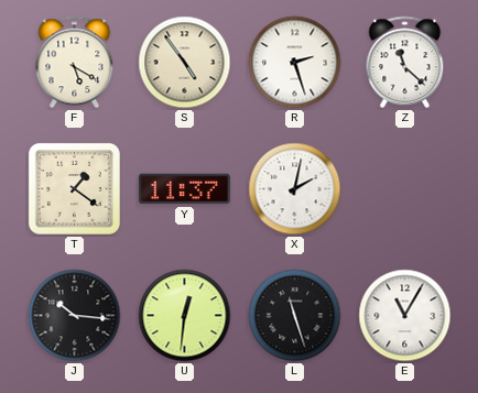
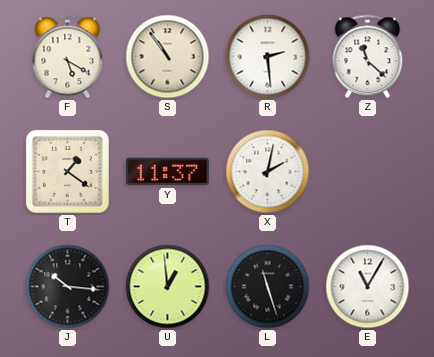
S: 4:54 -> 10:54
R: 2:27 -> 2:29
U: 12:31 -> 12:59
